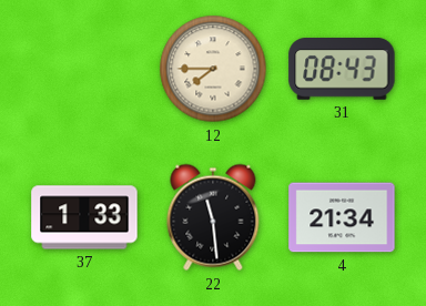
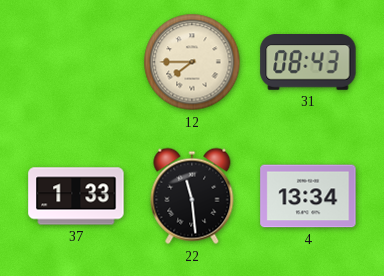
4: 21:34 -> 13:34
